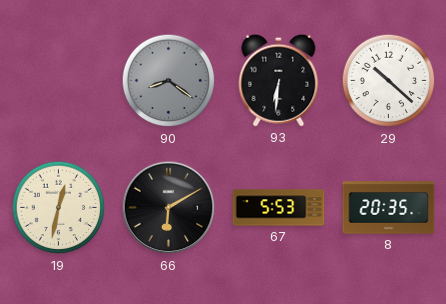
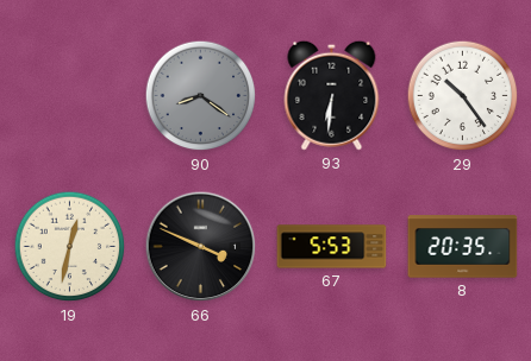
29: 10:22 -> 10:24
66: 6:10 -> 3:49
